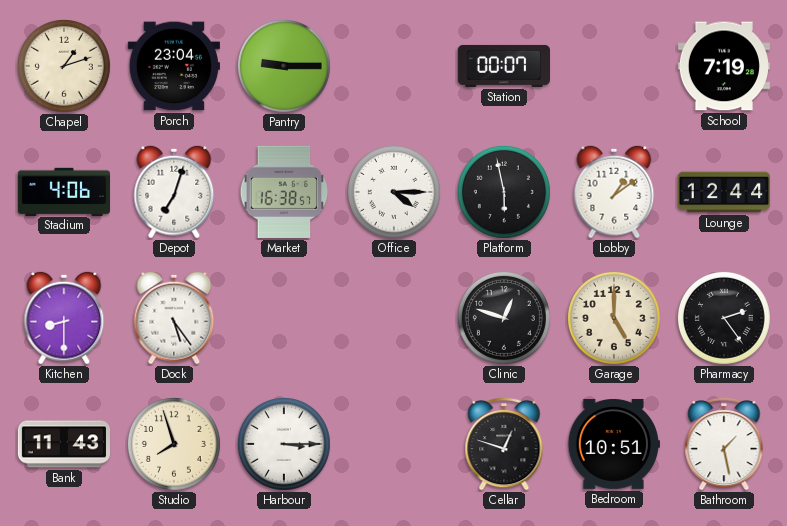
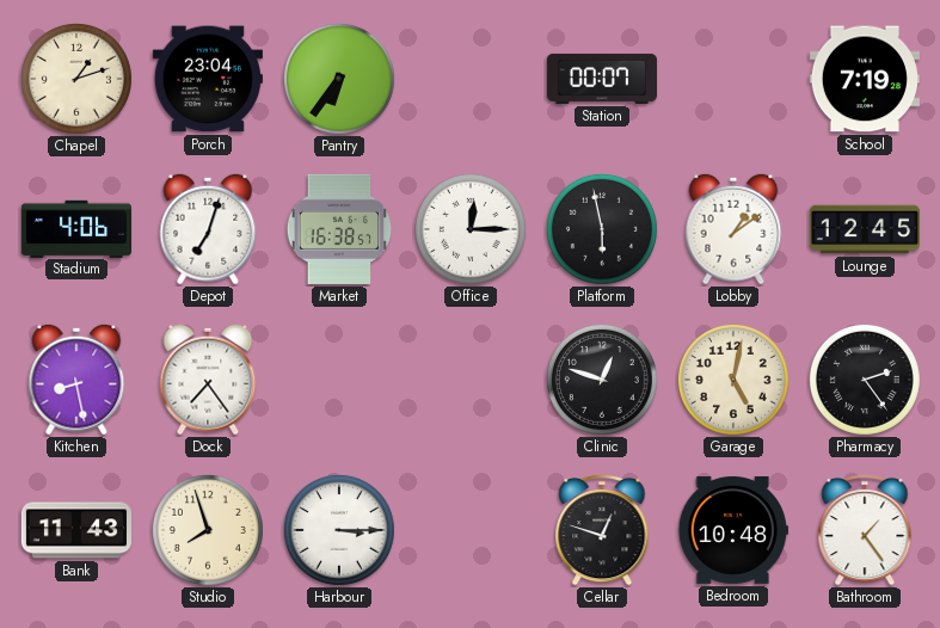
Pantry: 9:15 -> 6:36
Office: 4:15 -> 12:15
Lounge: 12:44 -> 12:45
Kitchen: 8:30 -> 8:28
Dock: 5:24 -> 7:24
Garage: 5:00 -> 5:02
Bedroom: 10:51 -> 10:48
Bathroom: 1:28 -> 1:24
